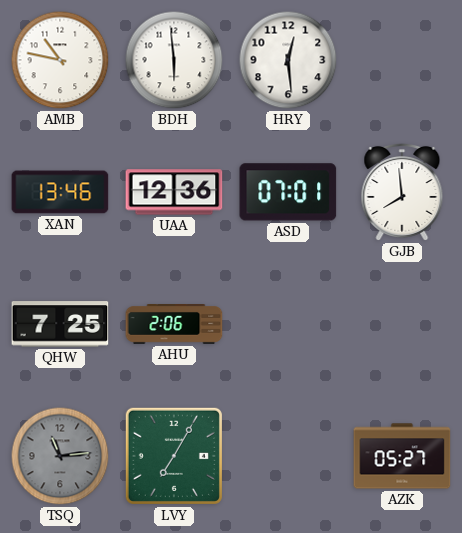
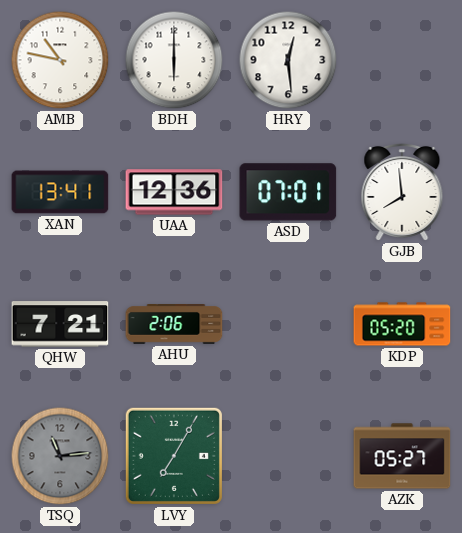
BDH: 5:59 -> 6:00
XAN: 13:46 -> 13:41
QHW: 7:25 -> 7:21
KDP: none -> 05:20
